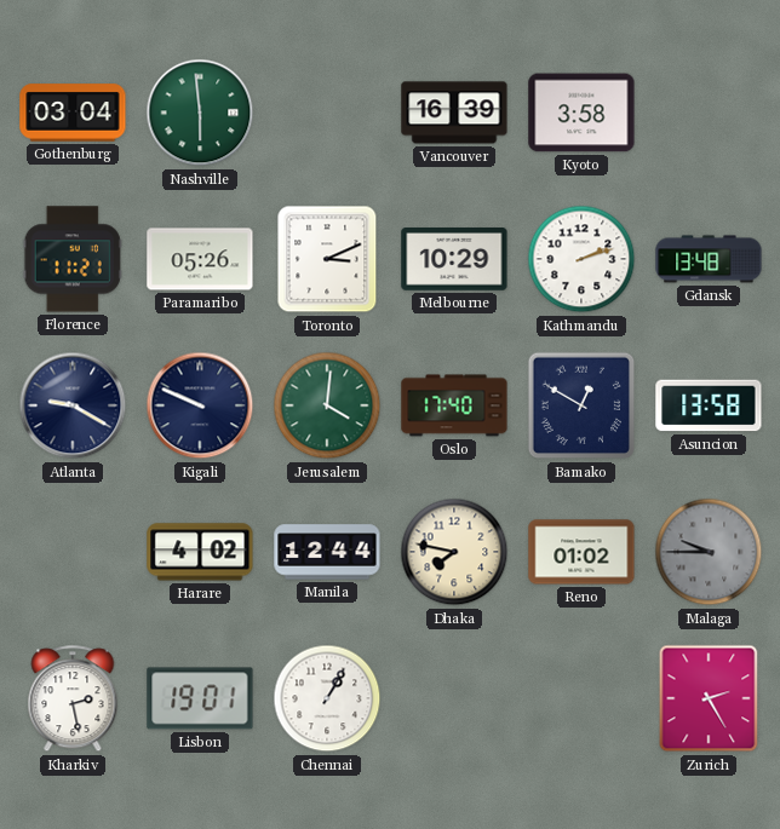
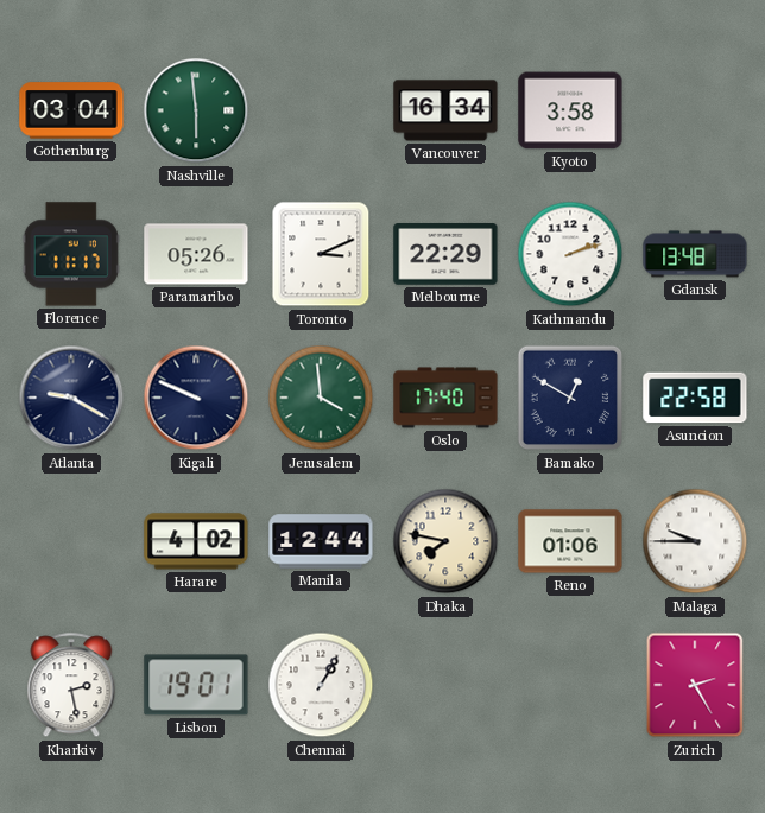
Vancouver: 16:39 -> 16:34
Florence: 11:21 -> 11:17
Melbourne: 10:29 -> 22:29
Jerusalem: 4:01 -> 3:59
Asuncion: 13:58 -> 22:58
Reno: 01:02 -> 01:06
Malaga dial: grey -> white
